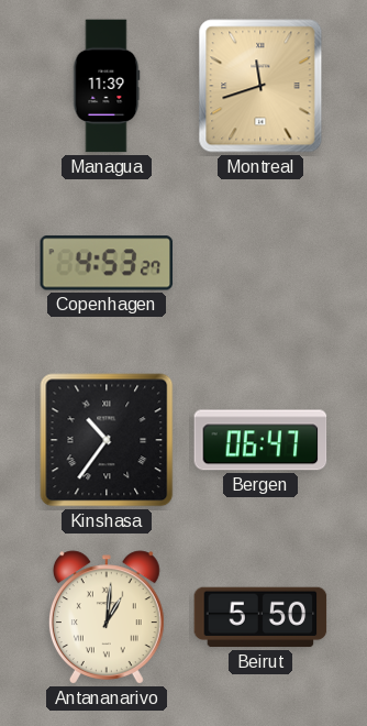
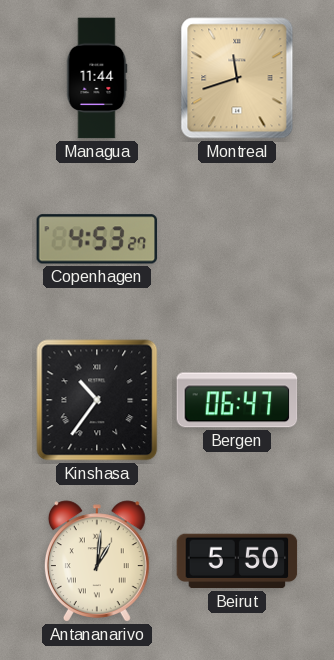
Managua: 11:39 -> 11:44
